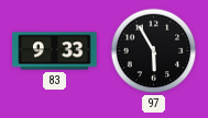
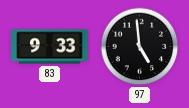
97: 5:55 -> 4:59
